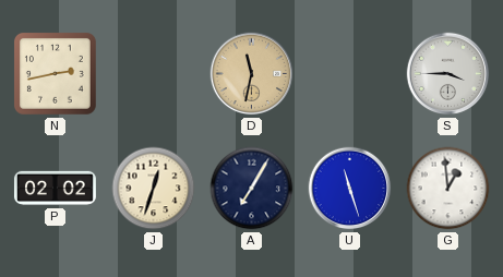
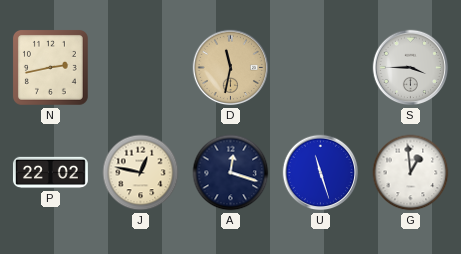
P: 02:02 -> 22:02
J: 12:33 -> 12:47
A: 7:05 -> 12:18
